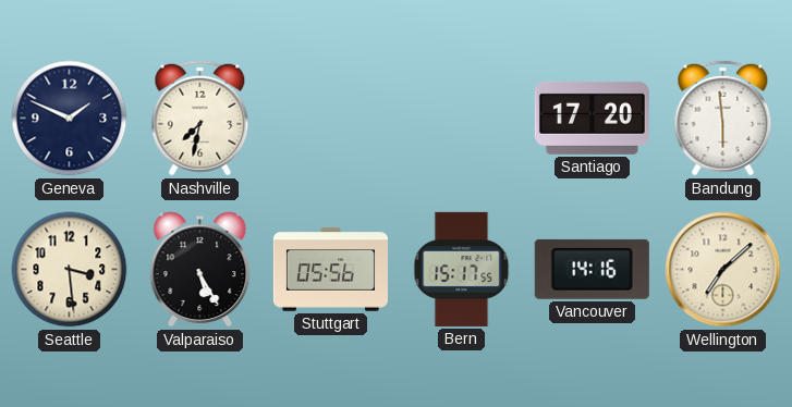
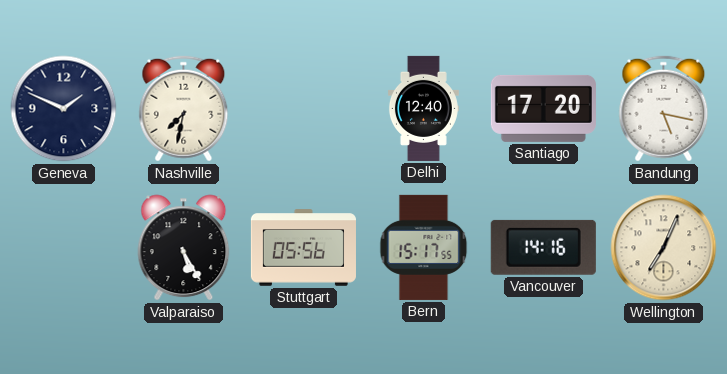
Delhi: none -> 12:40
Bandung: 5:59 -> 5:17
Seattle: 3:29 -> none
Wellington: 7:08 -> 7:04
